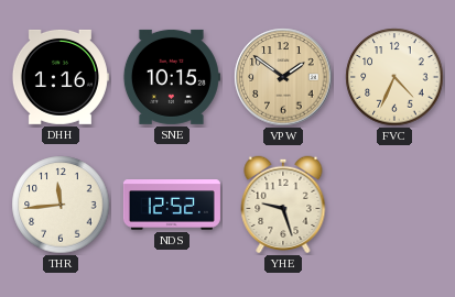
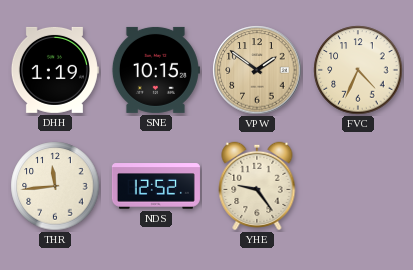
DHH: 1:16 -> 1:19
YHE: 9:27 -> 9:24
